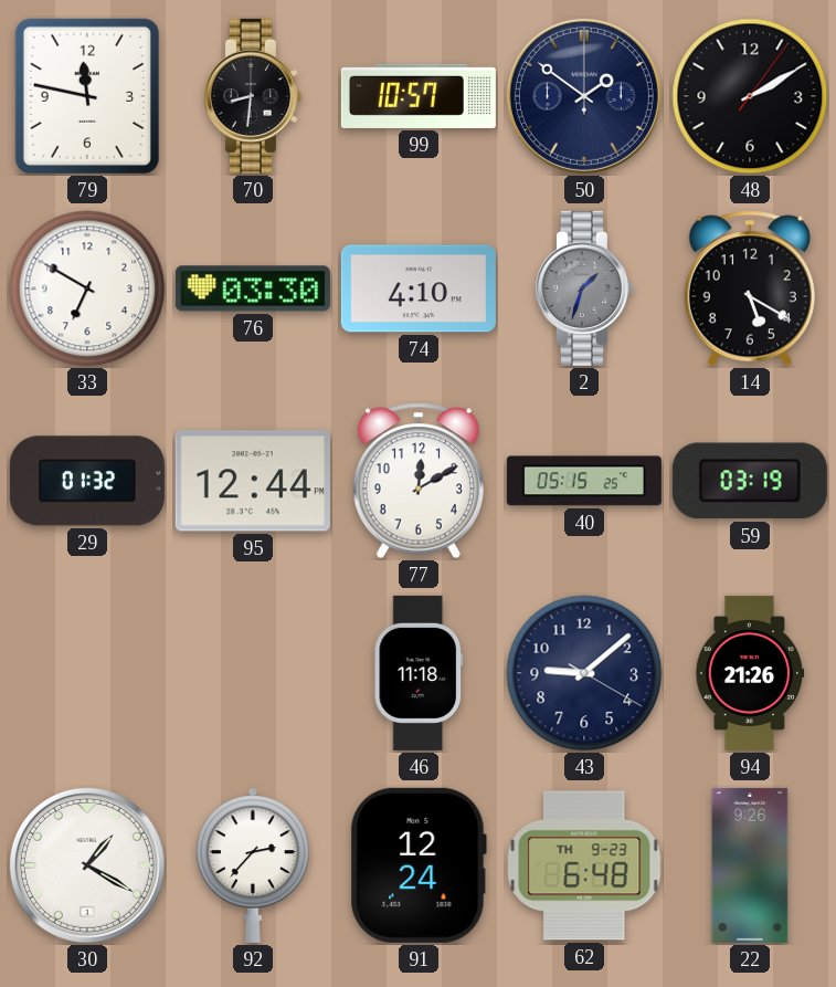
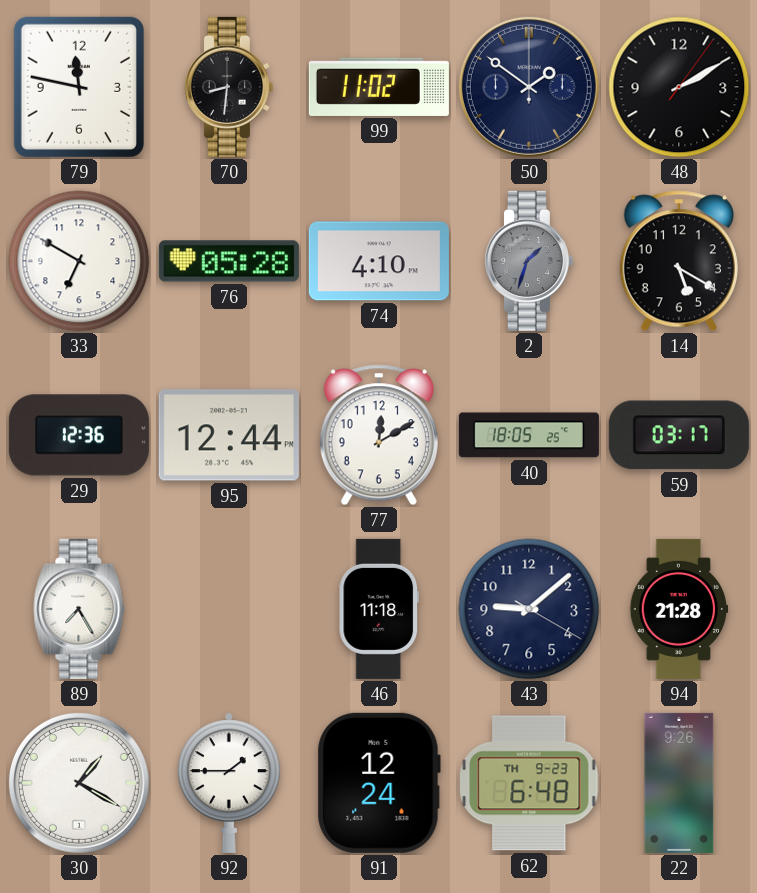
99: 10:57 -> 11:02
76: 03:30 -> 05:28
29: 01:32 -> 12:36
40: 05:15 -> 18:05
59: 03:19 -> 03:17
89: none -> 7:25
94: 21:26 -> 21:28
92: 2:37 -> 1:45
